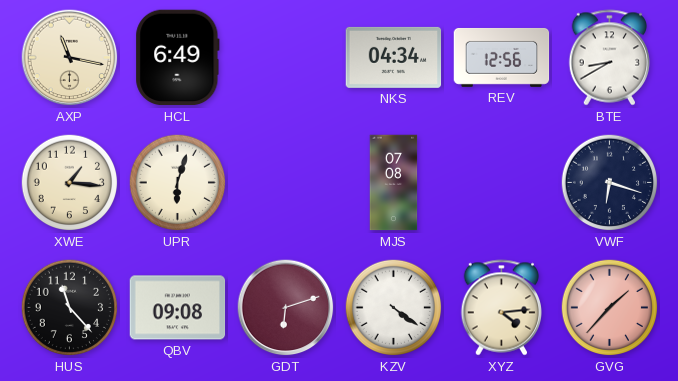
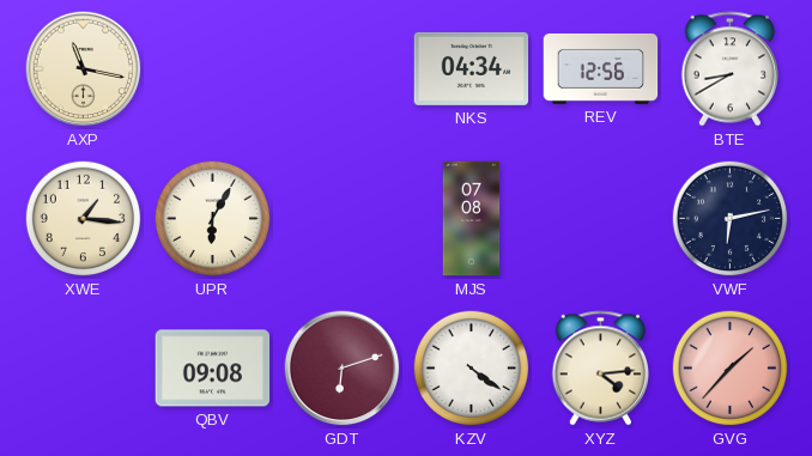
HCL: 6:49 -> none
UPR: 6:03 -> 6:05
VWF: 6:18 -> 6:13
HUS: 11:23 -> none
